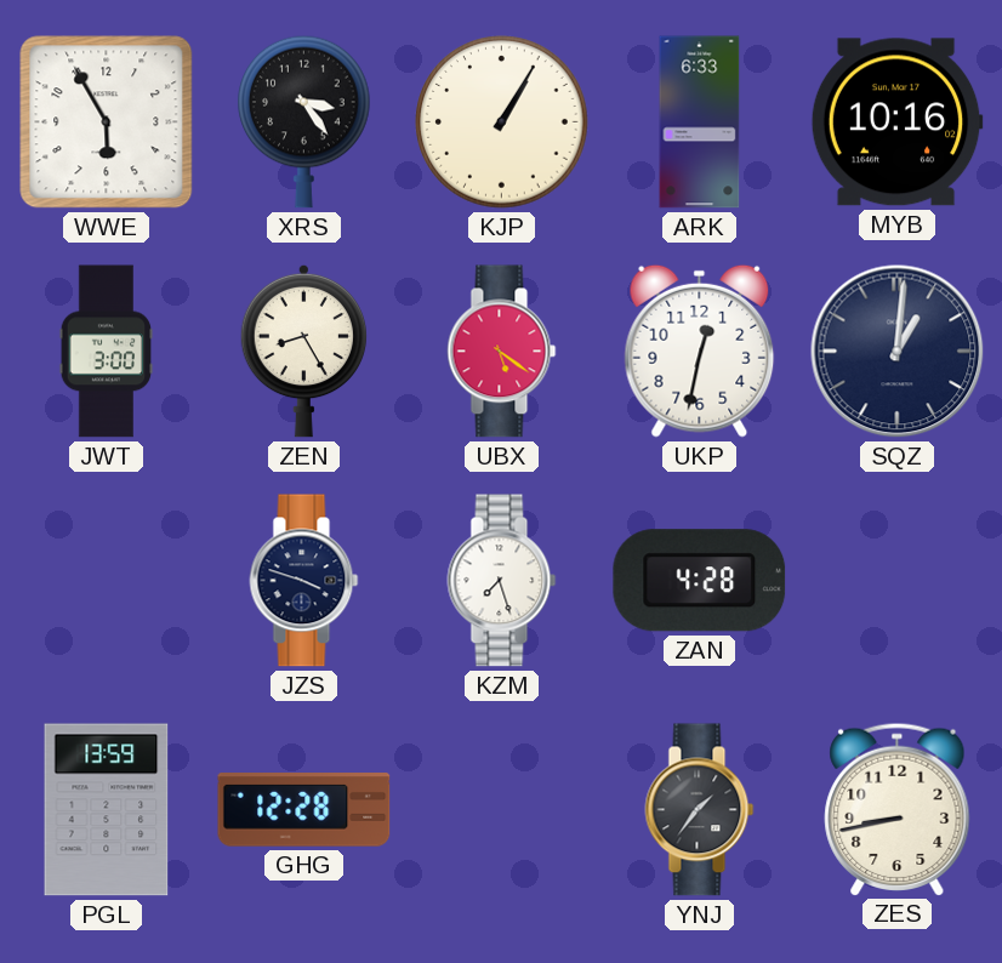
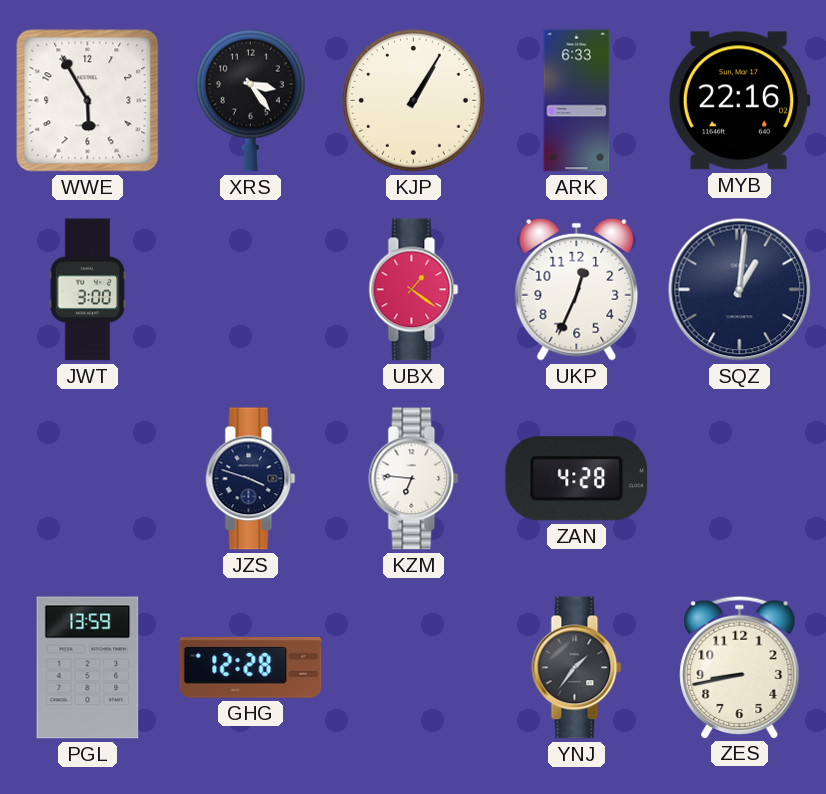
MYB: 10:16 -> 22:16
ZEN: 8:25 -> none
UBX: 5:21 -> 1:21
UKP: 12:32 -> 12:34
KZM: 7:27 -> 6:46
